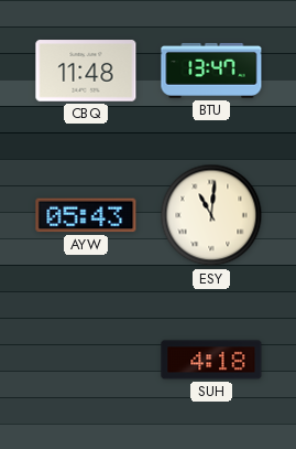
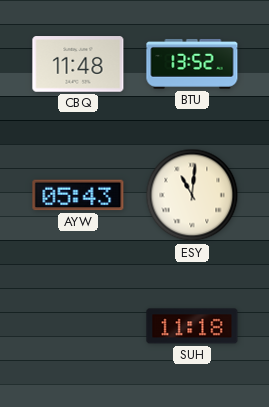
BTU: 13:47 -> 13:52
SUH: 4:18 -> 11:18
